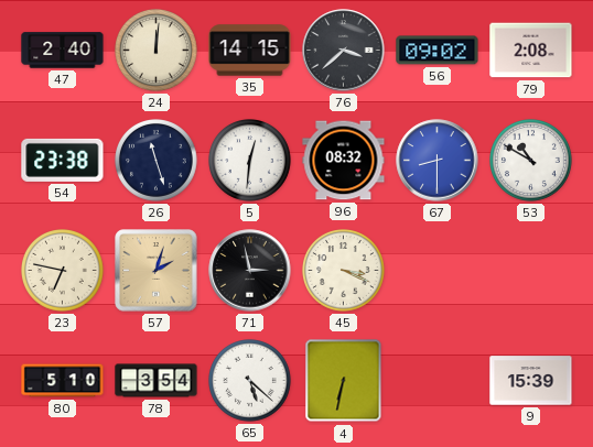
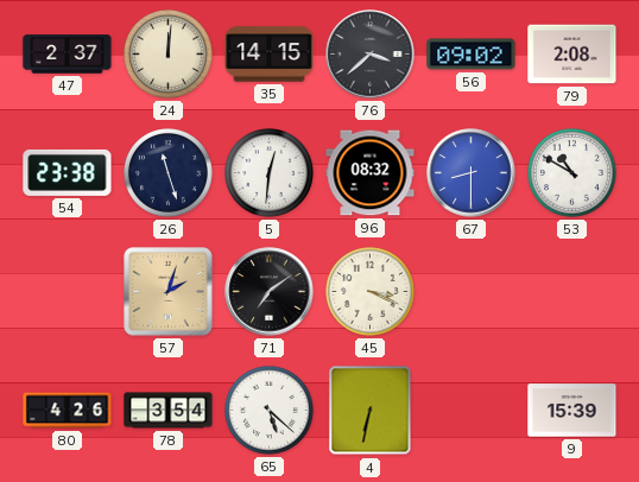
47: 2:40 -> 2:37
23: 6:47 -> none
71: 2:58 -> 7:09
80: 5:10 -> 4:26
